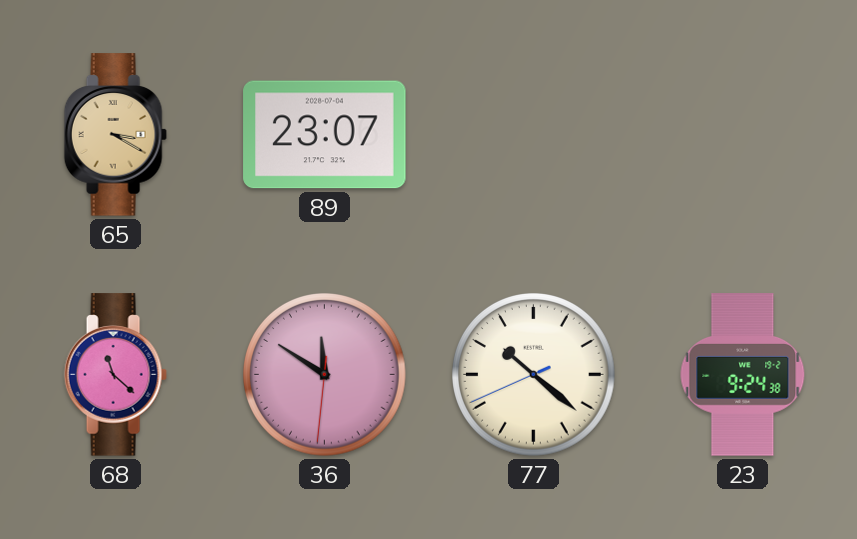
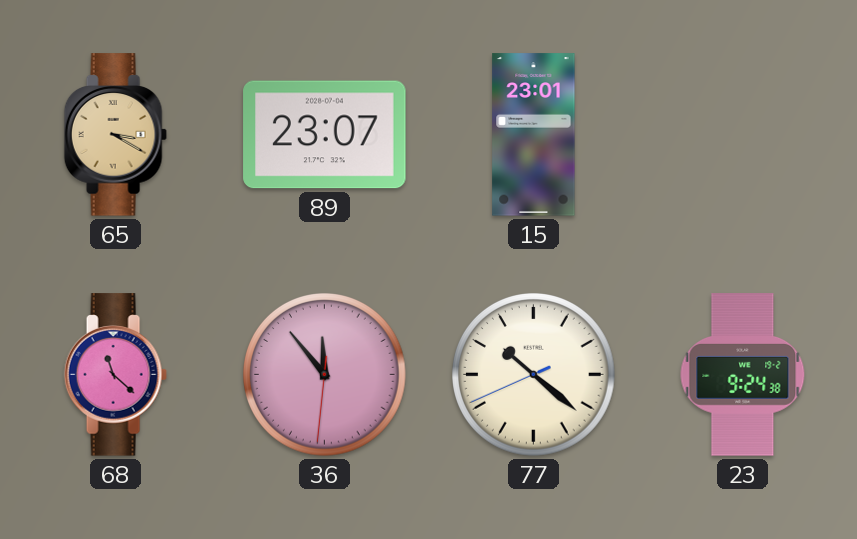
15: none -> 23:01
36: 11:50 -> 11:53
